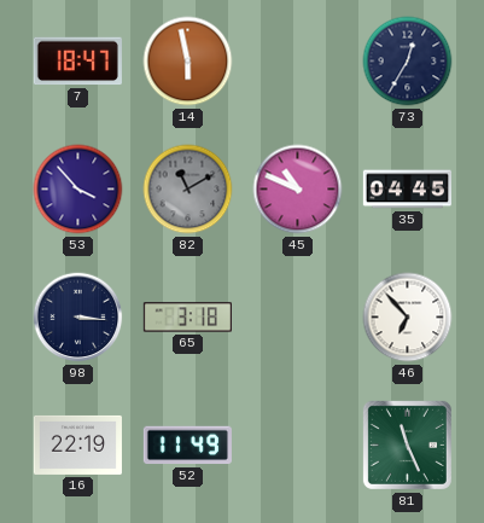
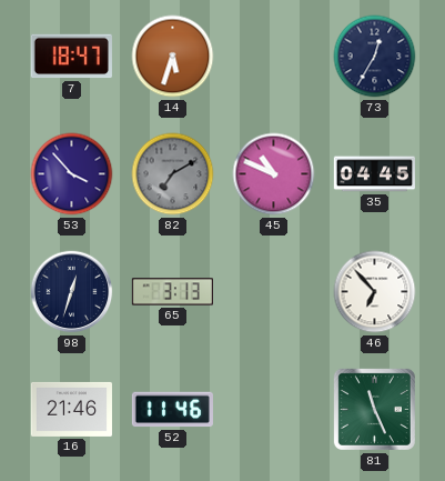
14: 5:58 -> 5:33
82: 11:10 -> 7:10
98: 3:16 -> 12:33
65: 3:18 -> 3:13
16: 22:19 -> 21:46
52: 11:49 -> 11:46
